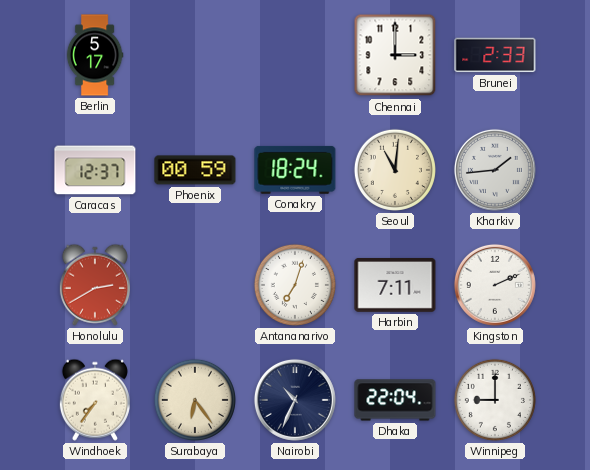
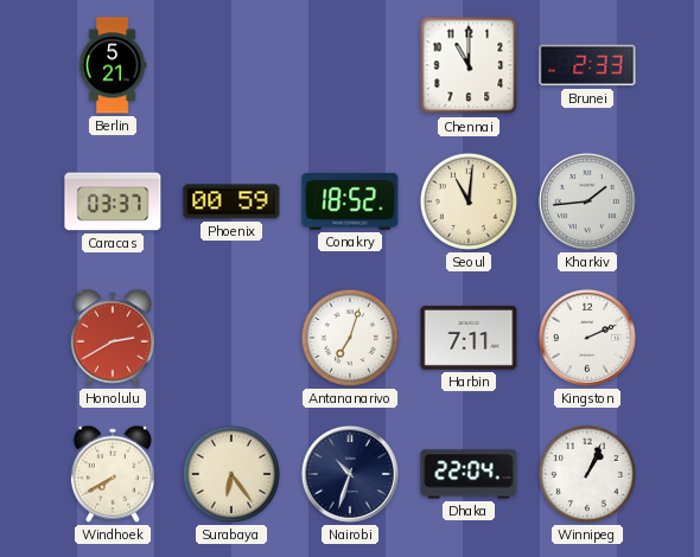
Berlin: 5:17 -> 5:21
Chennai: 3:00 -> 11:00
Caracas: 12:37 -> 03:37
Conakry: 18:24 -> 18:52
Windhoek: 7:36 -> 7:40
Nairobi: 10:34 -> 10:33
Winnipeg: 9:00 -> 1:04
